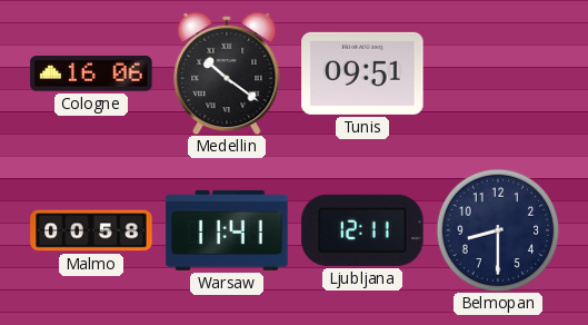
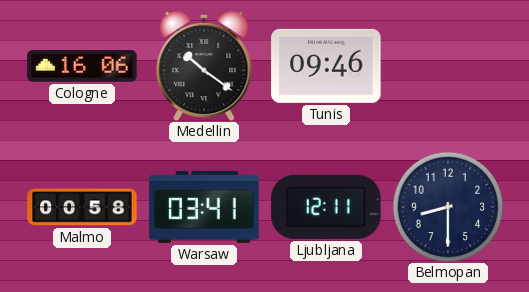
Tunis: 09:51 -> 09:46
Warsaw: 11:41 -> 03:41
